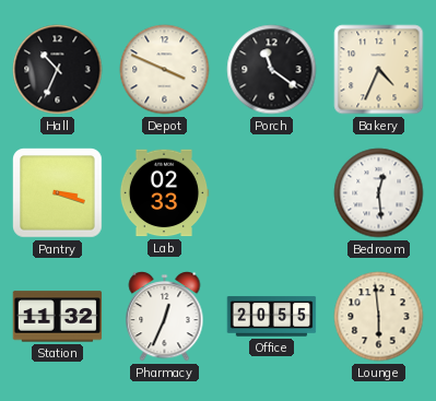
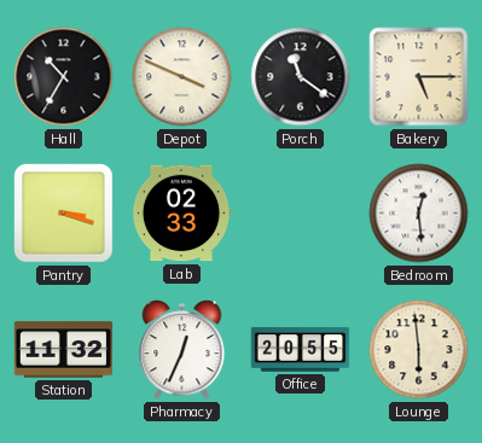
Hall: 10:34 -> 10:35
Bakery: 4:34 -> 5:15
